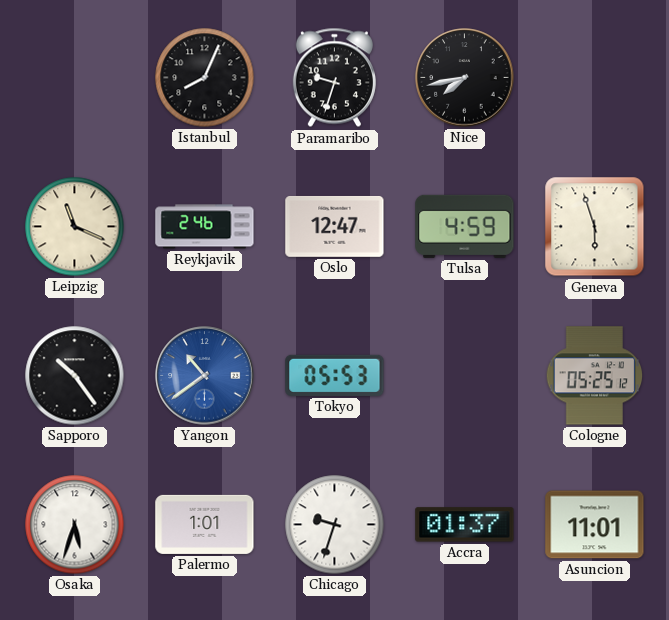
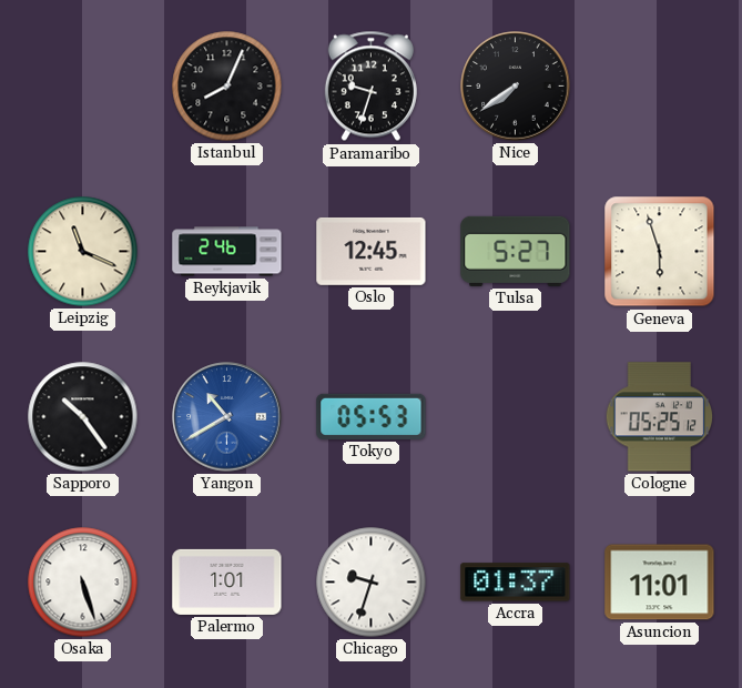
Nice: 7:43 -> 7:39
Oslo: 12:47 -> 12:45
Tulsa: 4:59 -> 5:27
Yangon: 10:39 -> 10:40
Osaka: 5:33 -> 5:27
